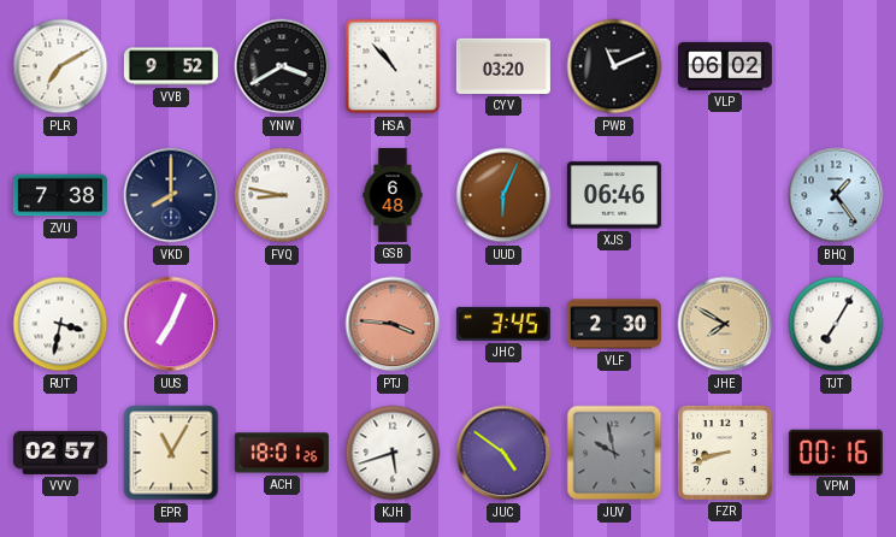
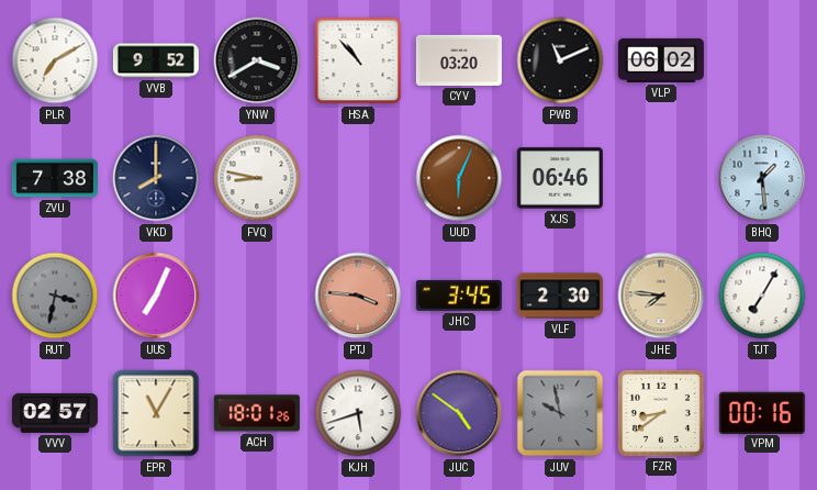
GSB: 6:48 -> none
BHQ: 1:24 -> 1:29
RUT dial: white -> grey
JHE: 7:50 -> 7:46
FZR: 8:42 -> 8:39
